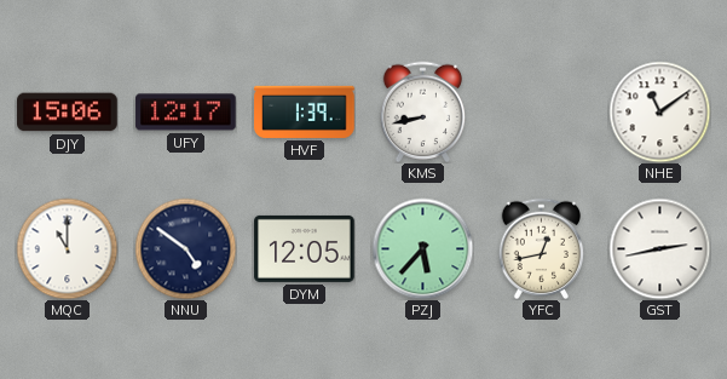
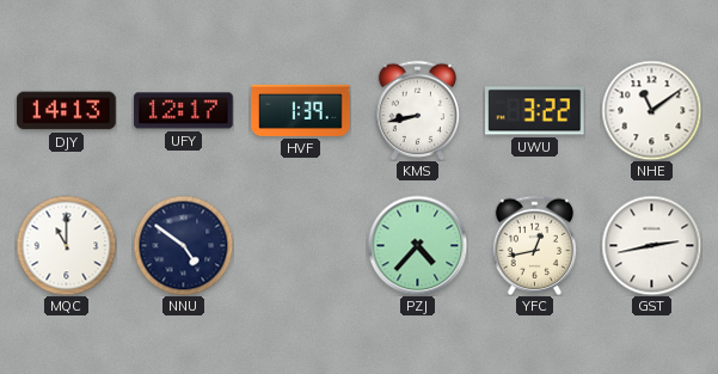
DJY: 15:06 -> 14:13
UWU: none -> 3:22
DYM: 12:05 -> none
PZJ: 5:37 -> 4:37
